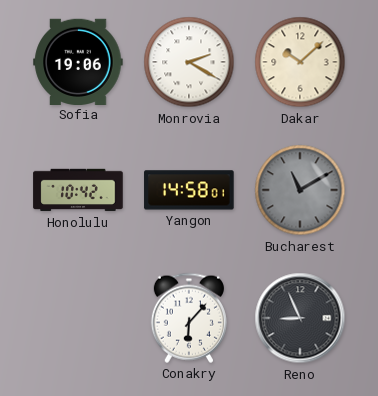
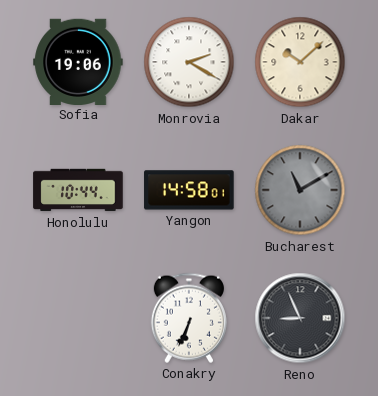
Honolulu: 10:42 -> 10:44
Conakry: 6:07 -> 6:34
